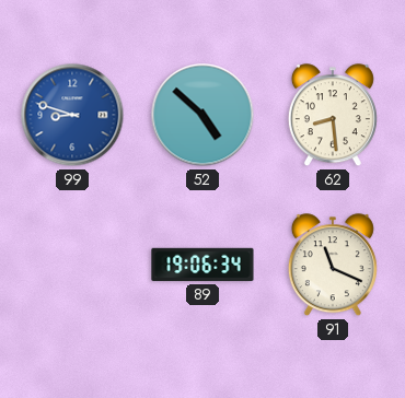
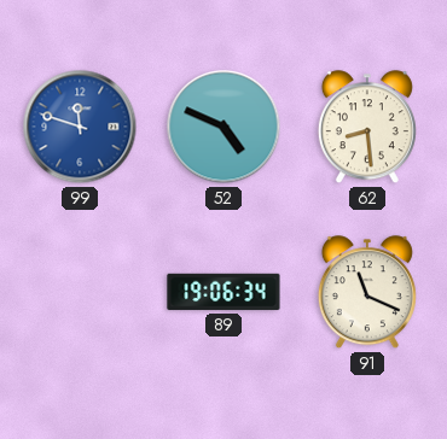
99: 8:48 -> 11:48
52: 4:52 -> 4:49
